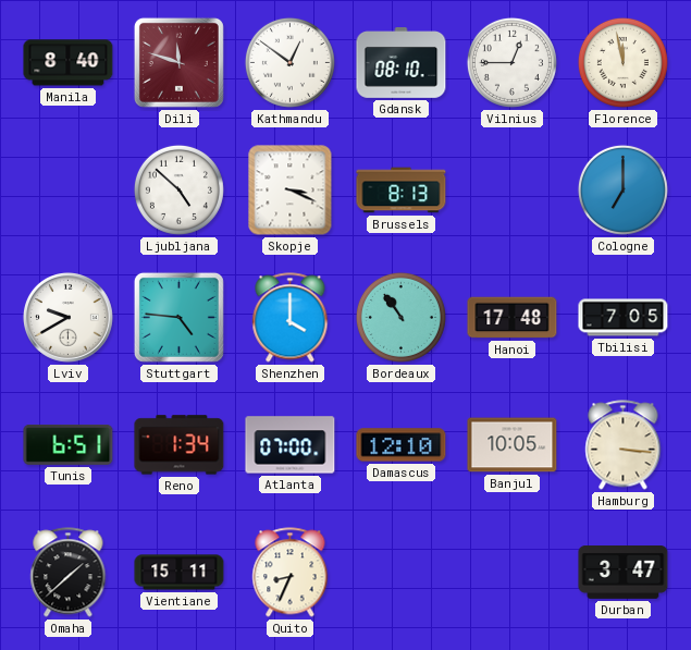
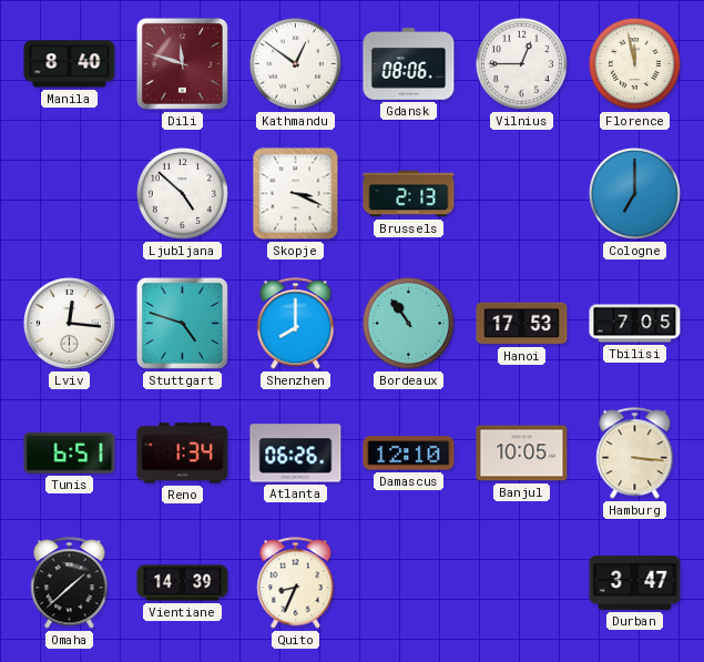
Gdansk: 08:10 -> 08:06
Brussels: 8:13 -> 2:13
Lviv: 9:40 -> 12:16
Stuttgart: 4:46 -> 4:48
Shenzhen: 4:00 -> 8:00
Hanoi: 17:48 -> 17:53
Atlanta: 07:00 -> 06:26
Vientiane: 15:11 -> 14:39
